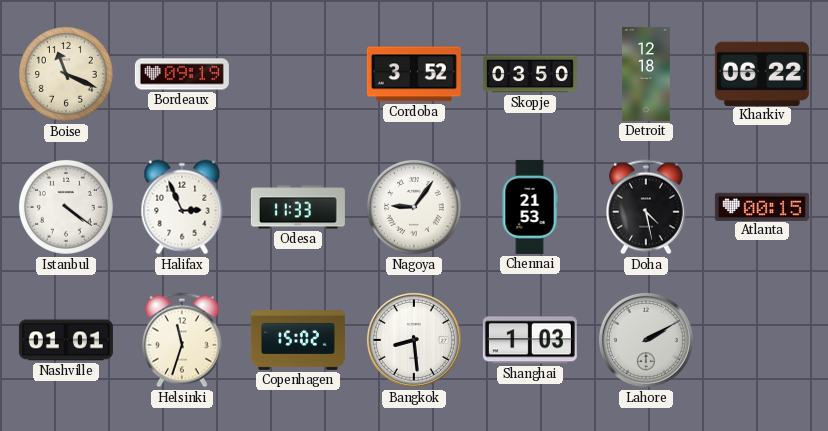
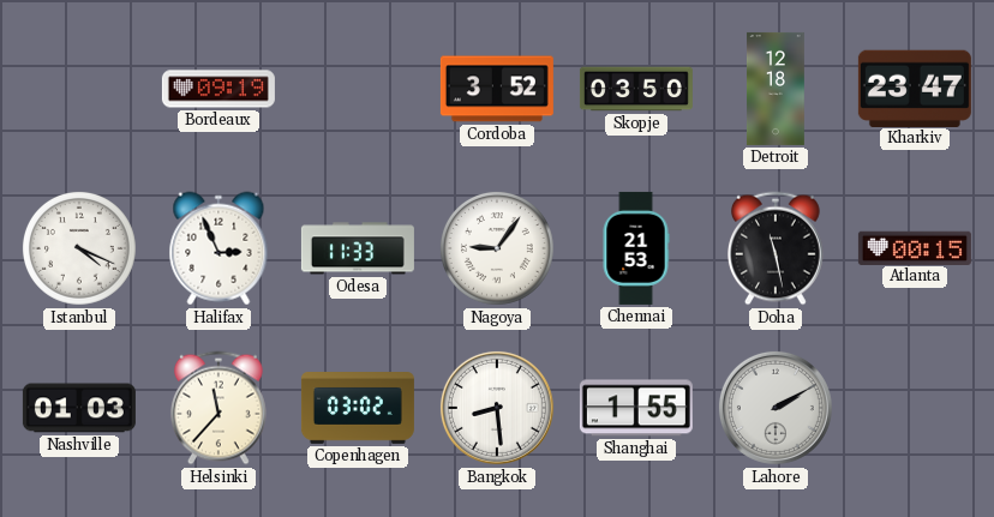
Boise: 11:19 -> none
Kharkiv: 06:22 -> 23:47
Istanbul: 4:21 -> 4:19
Doha: 4:28 -> 11:28
Nashville: 01:01 -> 01:03
Helsinki: 11:33 -> 11:37
Copenhagen: 15:02 -> 03:02
Shanghai: 1:03 -> 1:55
